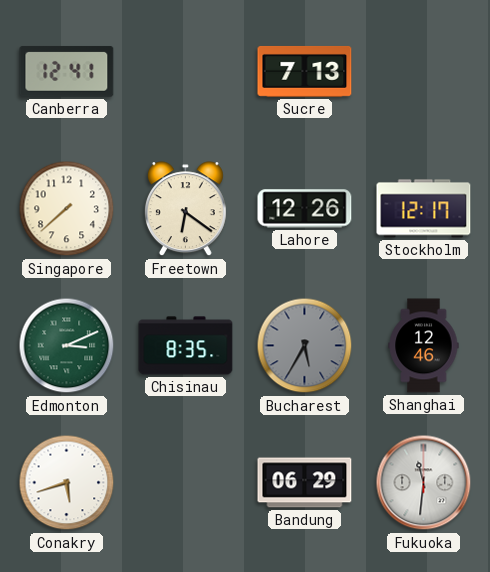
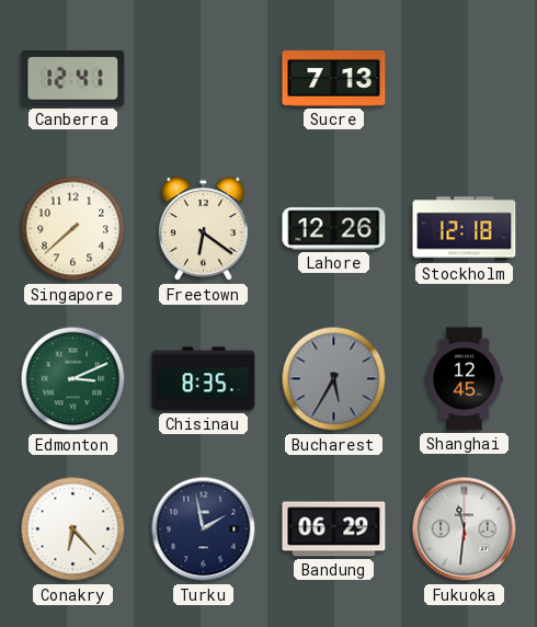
Stockholm: 12:17 -> 12:18
Shanghai: 12:46 -> 12:45
Conakry: 5:42 -> 6:23
Turku: none -> 1:58
